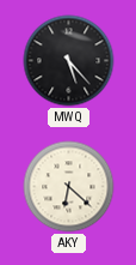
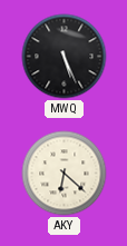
MWQ: 5:23 -> 5:26
